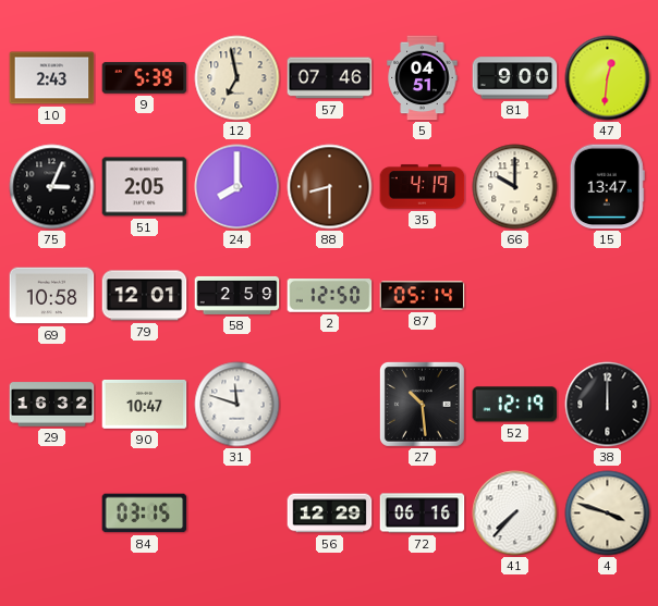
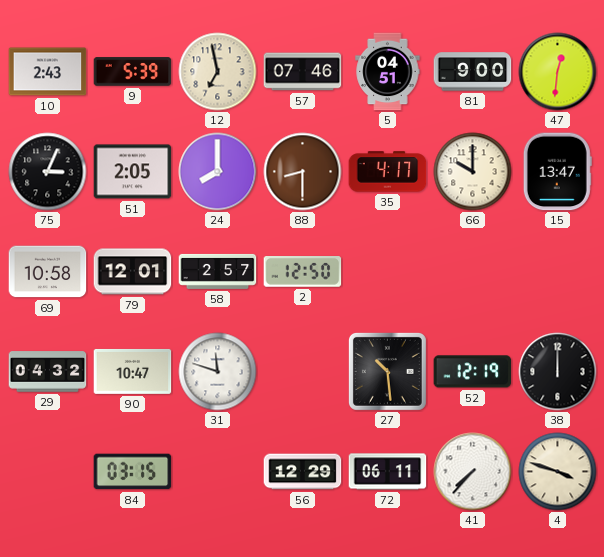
35: 4:19 -> 4:17
58: 2:59 -> 2:57
87: 05:14 -> none
29: 16:32 -> 04:32
72: 06:16 -> 06:11
